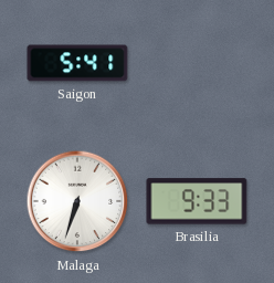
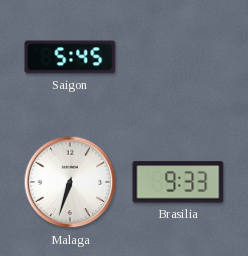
Saigon: 5:41 -> 5:45
